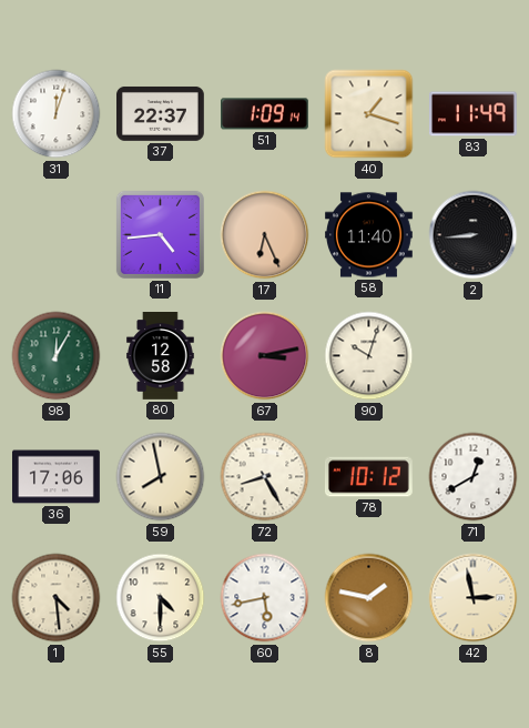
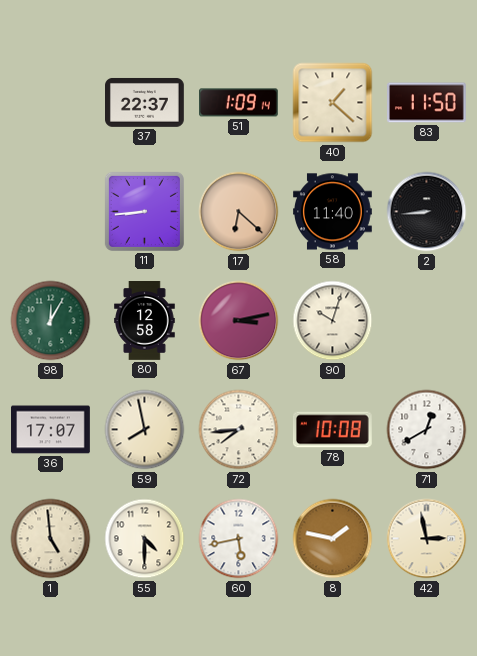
31: 12:03 -> none
40: 1:18 -> 1:22
83: 11:49 -> 11:50
11: 4:44 -> 8:44
17: 6:26 -> 6:22
36: 17:06 -> 17:07
72: 8:25 -> 7:44
78: 10:12 -> 10:08
1: 4:29 -> 4:59
